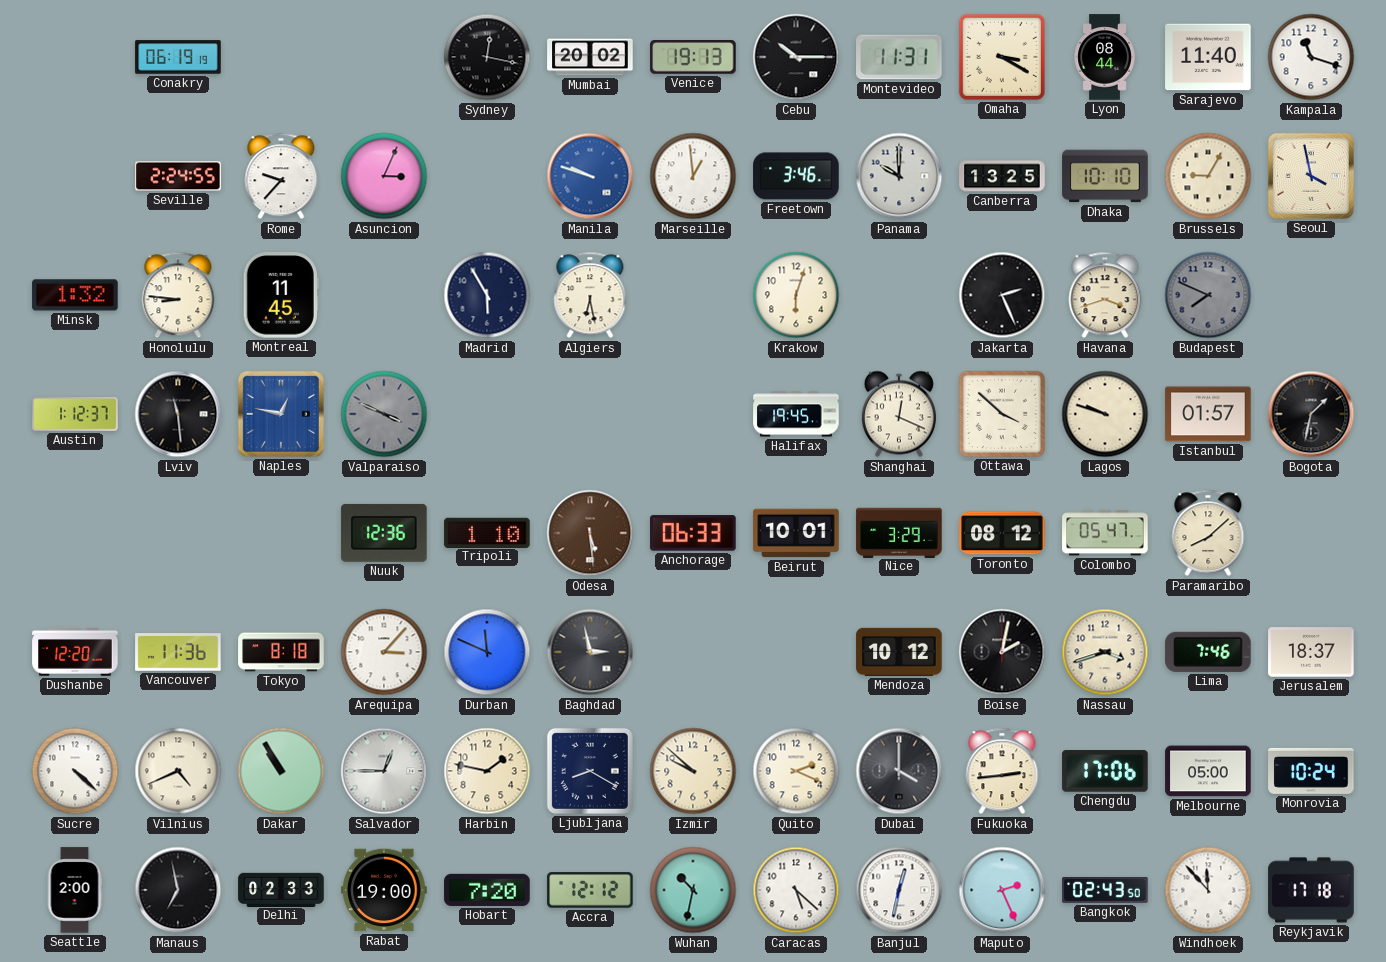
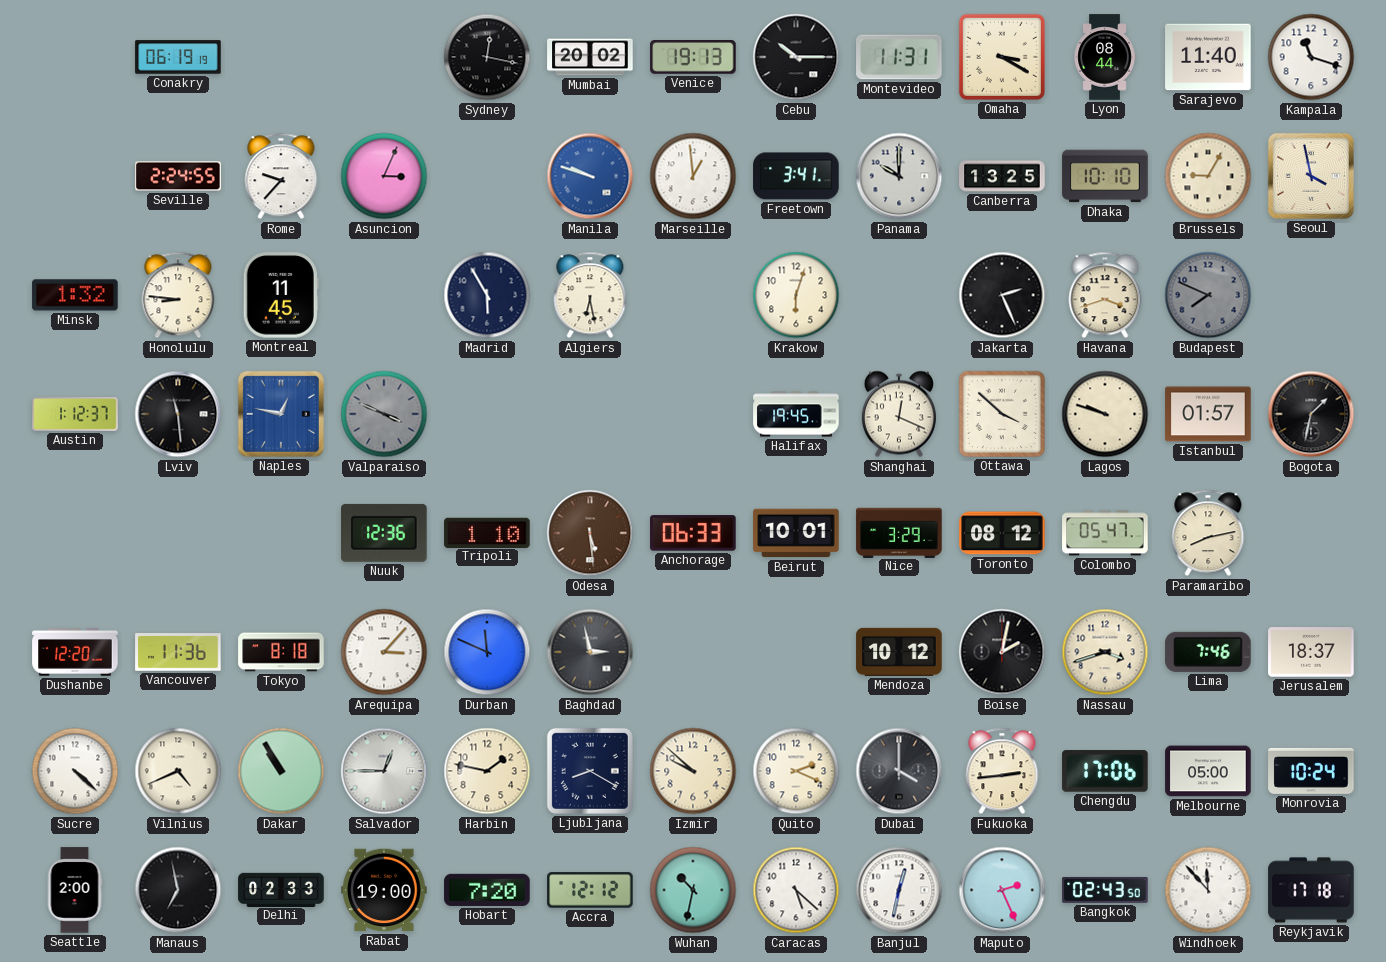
Freetown: 3:46 -> 3:41
Paramaribo: 8:08 -> 8:13
